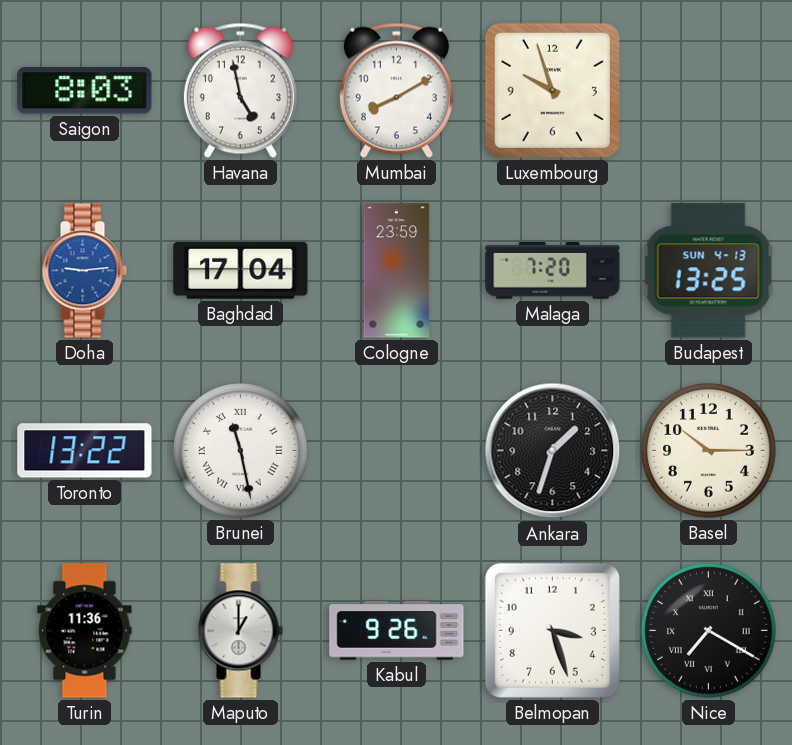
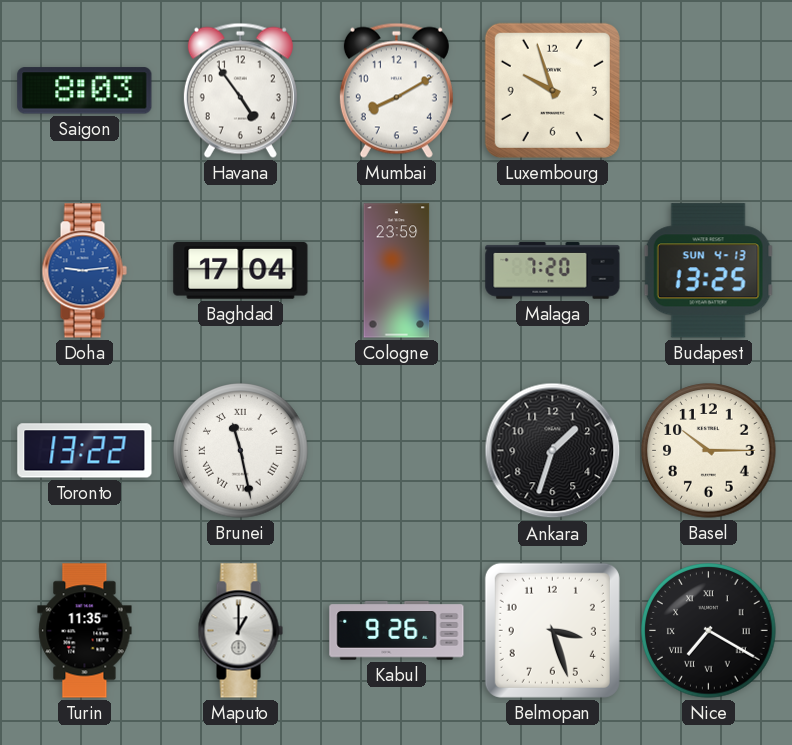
Havana: 4:58 -> 4:54
Turin: 11:36 -> 11:35
